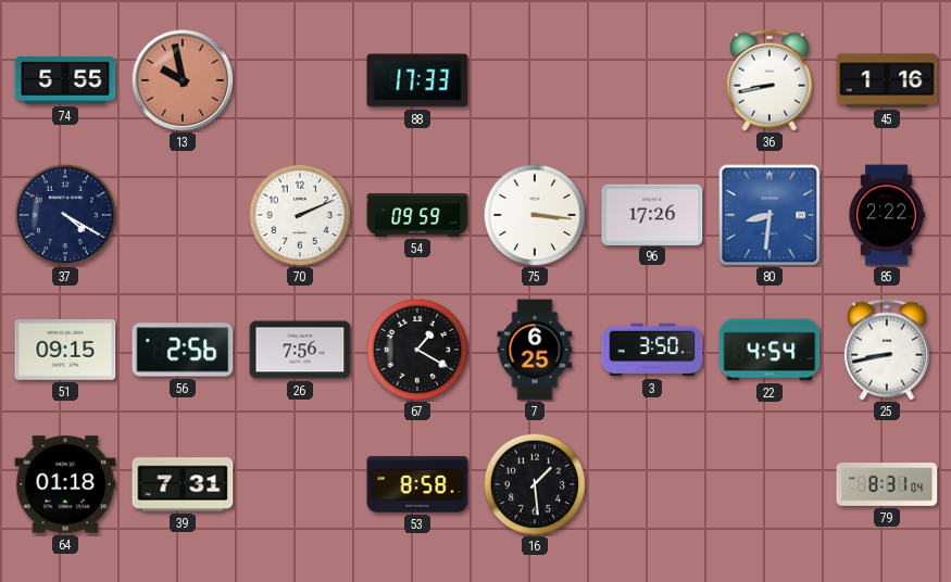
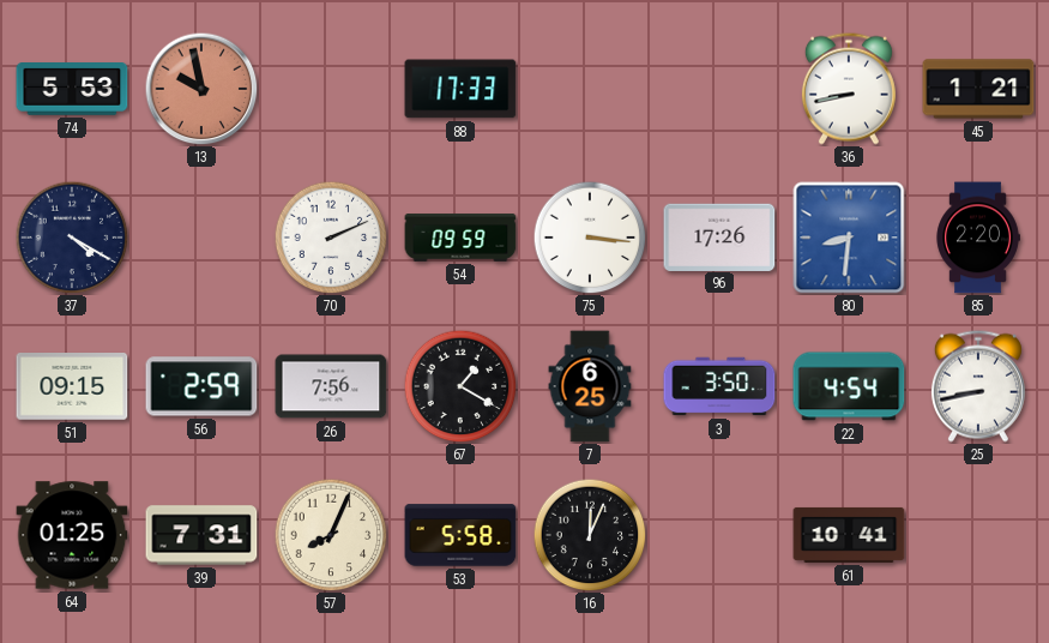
74: 5:55 -> 5:53
45: 1:16 -> 1:21
85: 2:22 -> 2:20
56: 2:56 -> 2:59
64: 01:18 -> 01:25
57: none -> 8:04
53: 8:58 -> 5:58
16: 1:29 -> 12:04
61: none -> 10:41
79: 8:31 -> none
